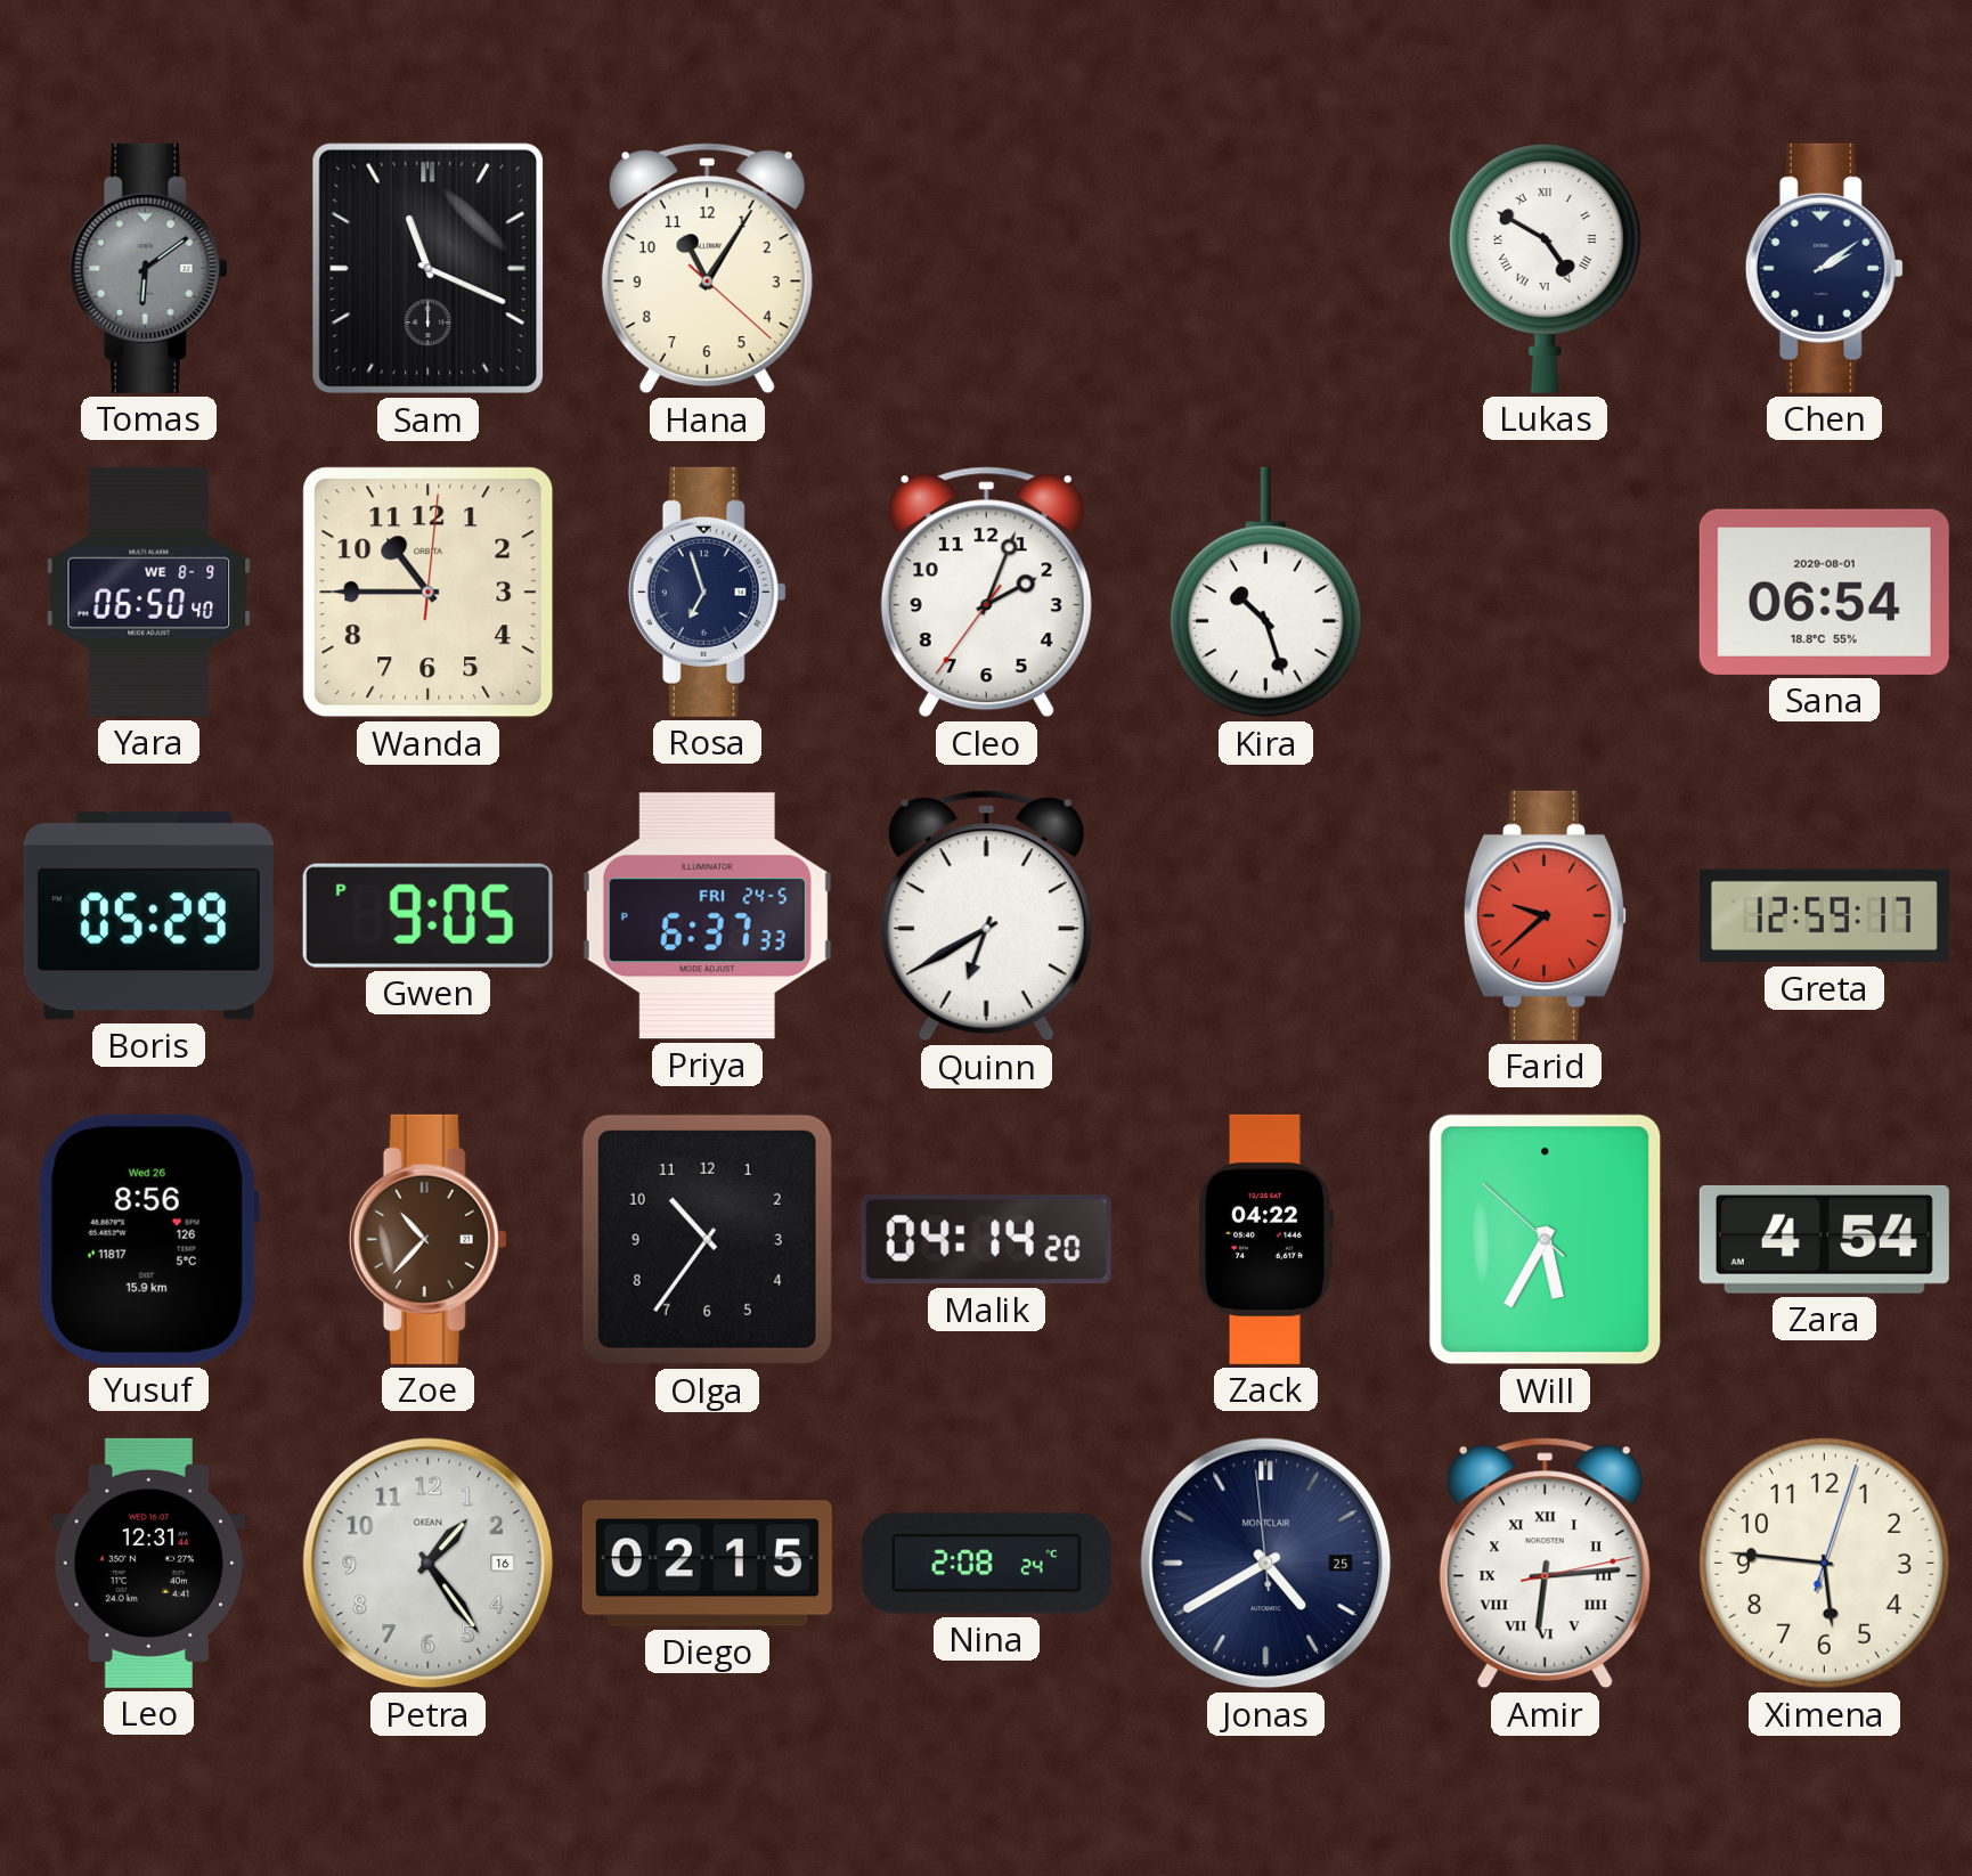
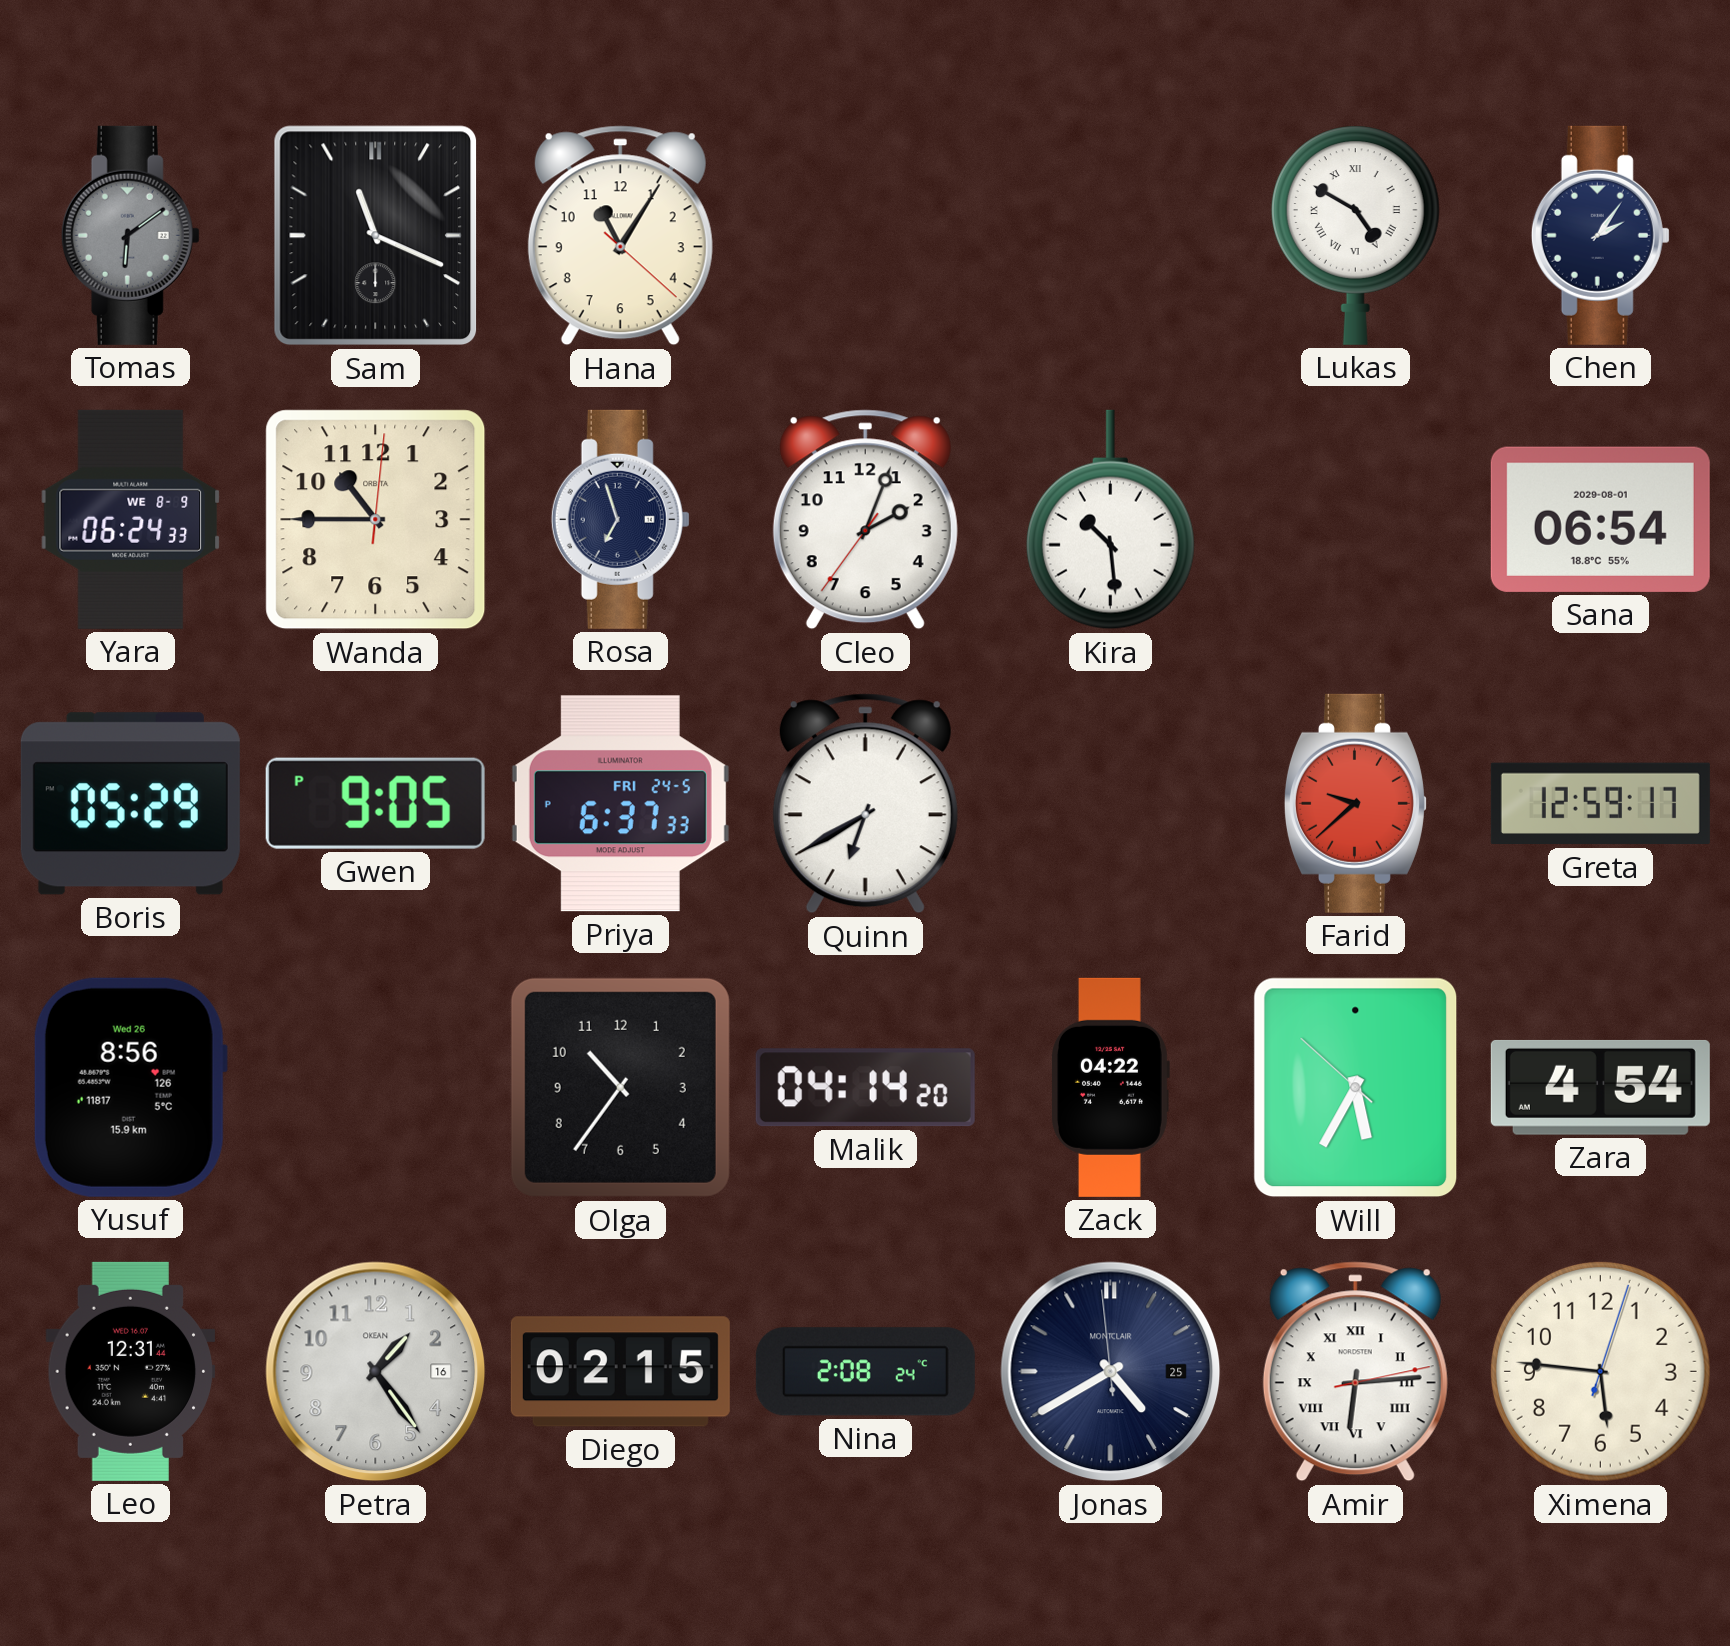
Chen: 2:09 -> 2:06
Yara: 06:50 -> 06:24
Kira: 10:27 -> 10:29
Zoe: 10:37 -> none
